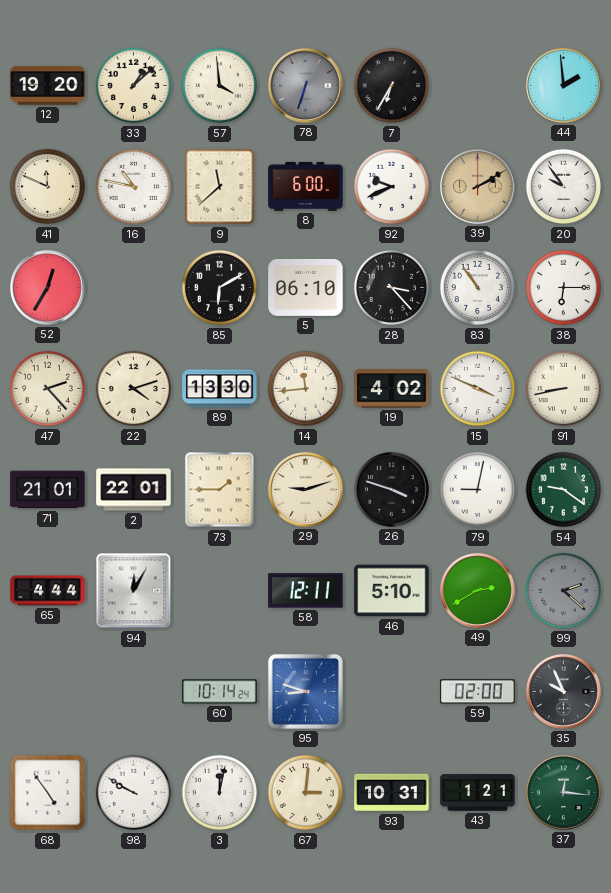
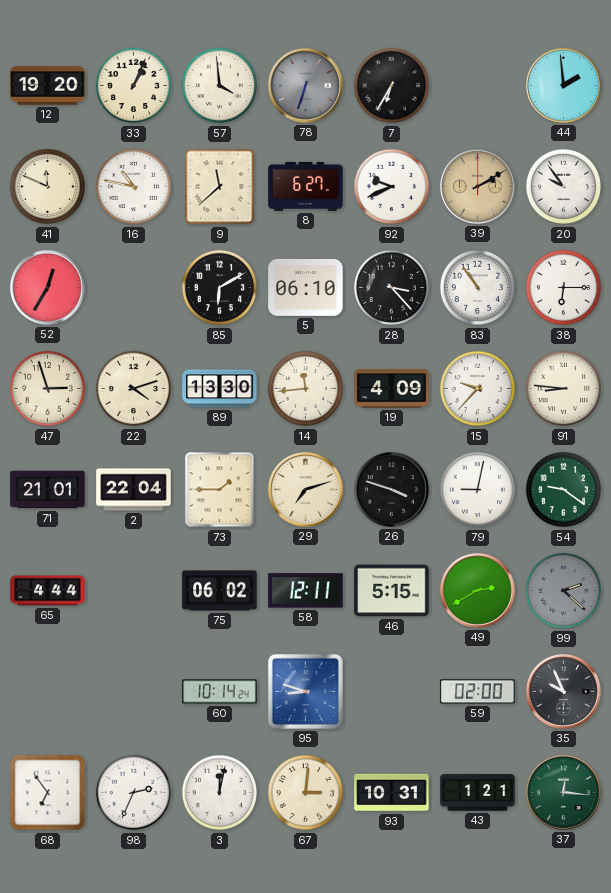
33: 1:08 -> 1:04
8: 6:00 -> 6:27
47: 2:23 -> 2:57
19: 4:02 -> 4:09
15: 3:49 -> 9:37
91: 8:43 -> 8:46
2: 22:01 -> 22:04
29: 9:12 -> 7:12
94: 12:05 -> none
75: none -> 06:02
46: 5:10 -> 5:15
68: 4:54 -> 6:54
98: 9:50 -> 2:34
